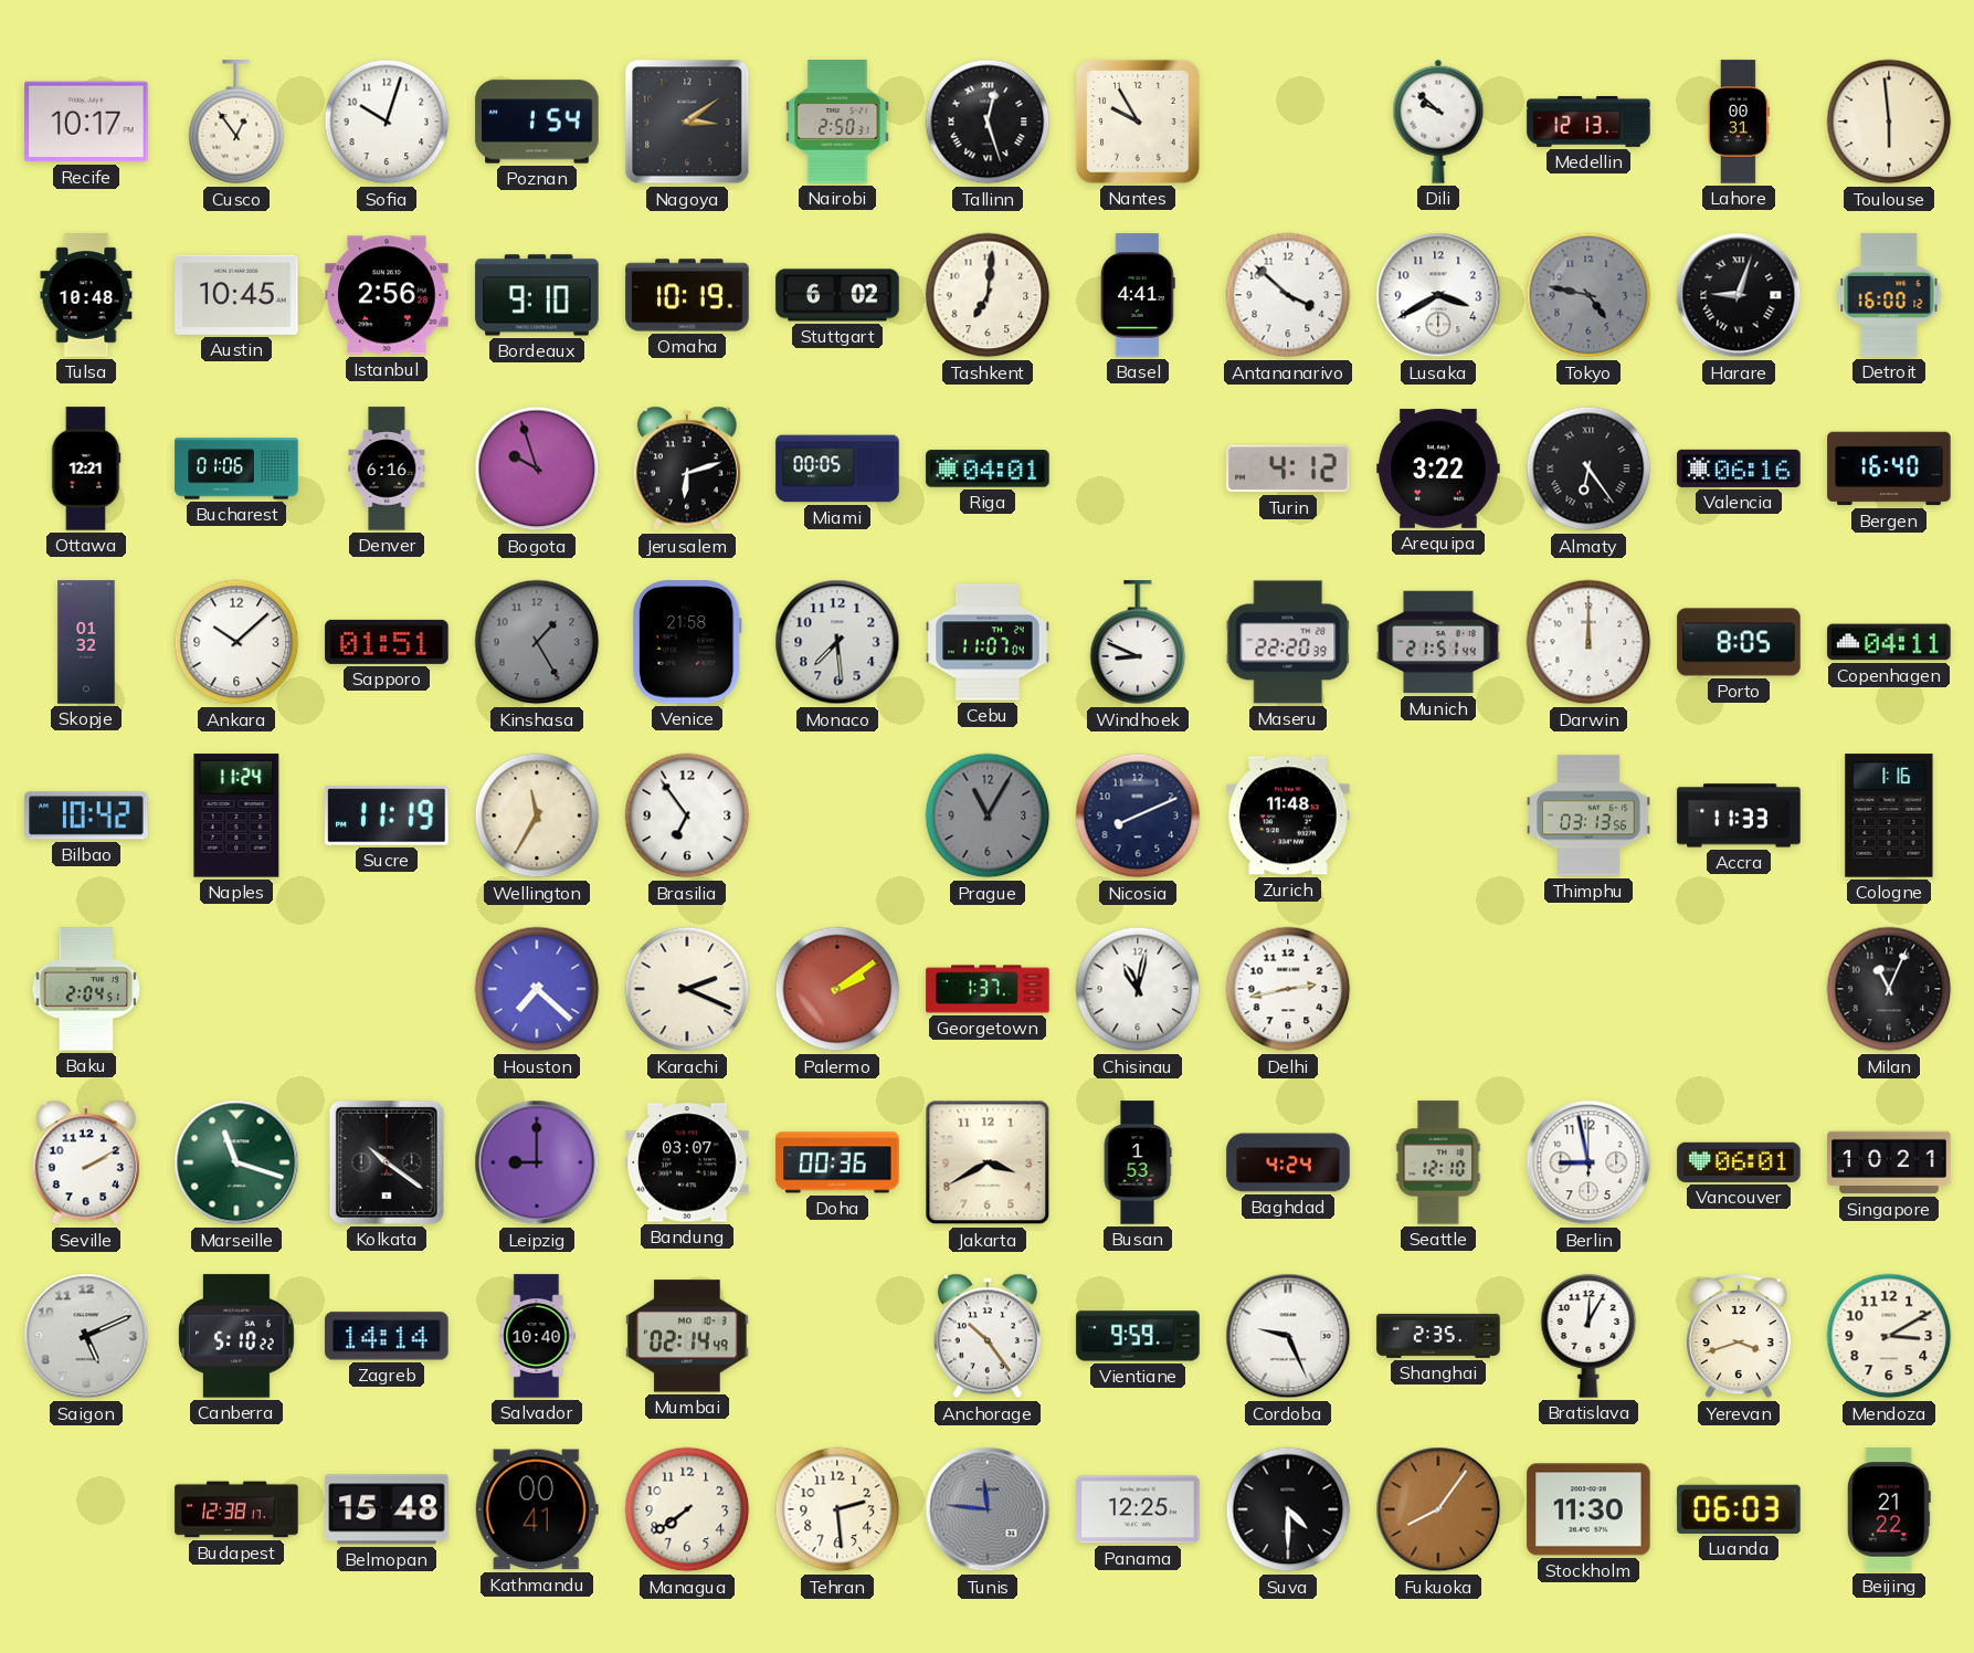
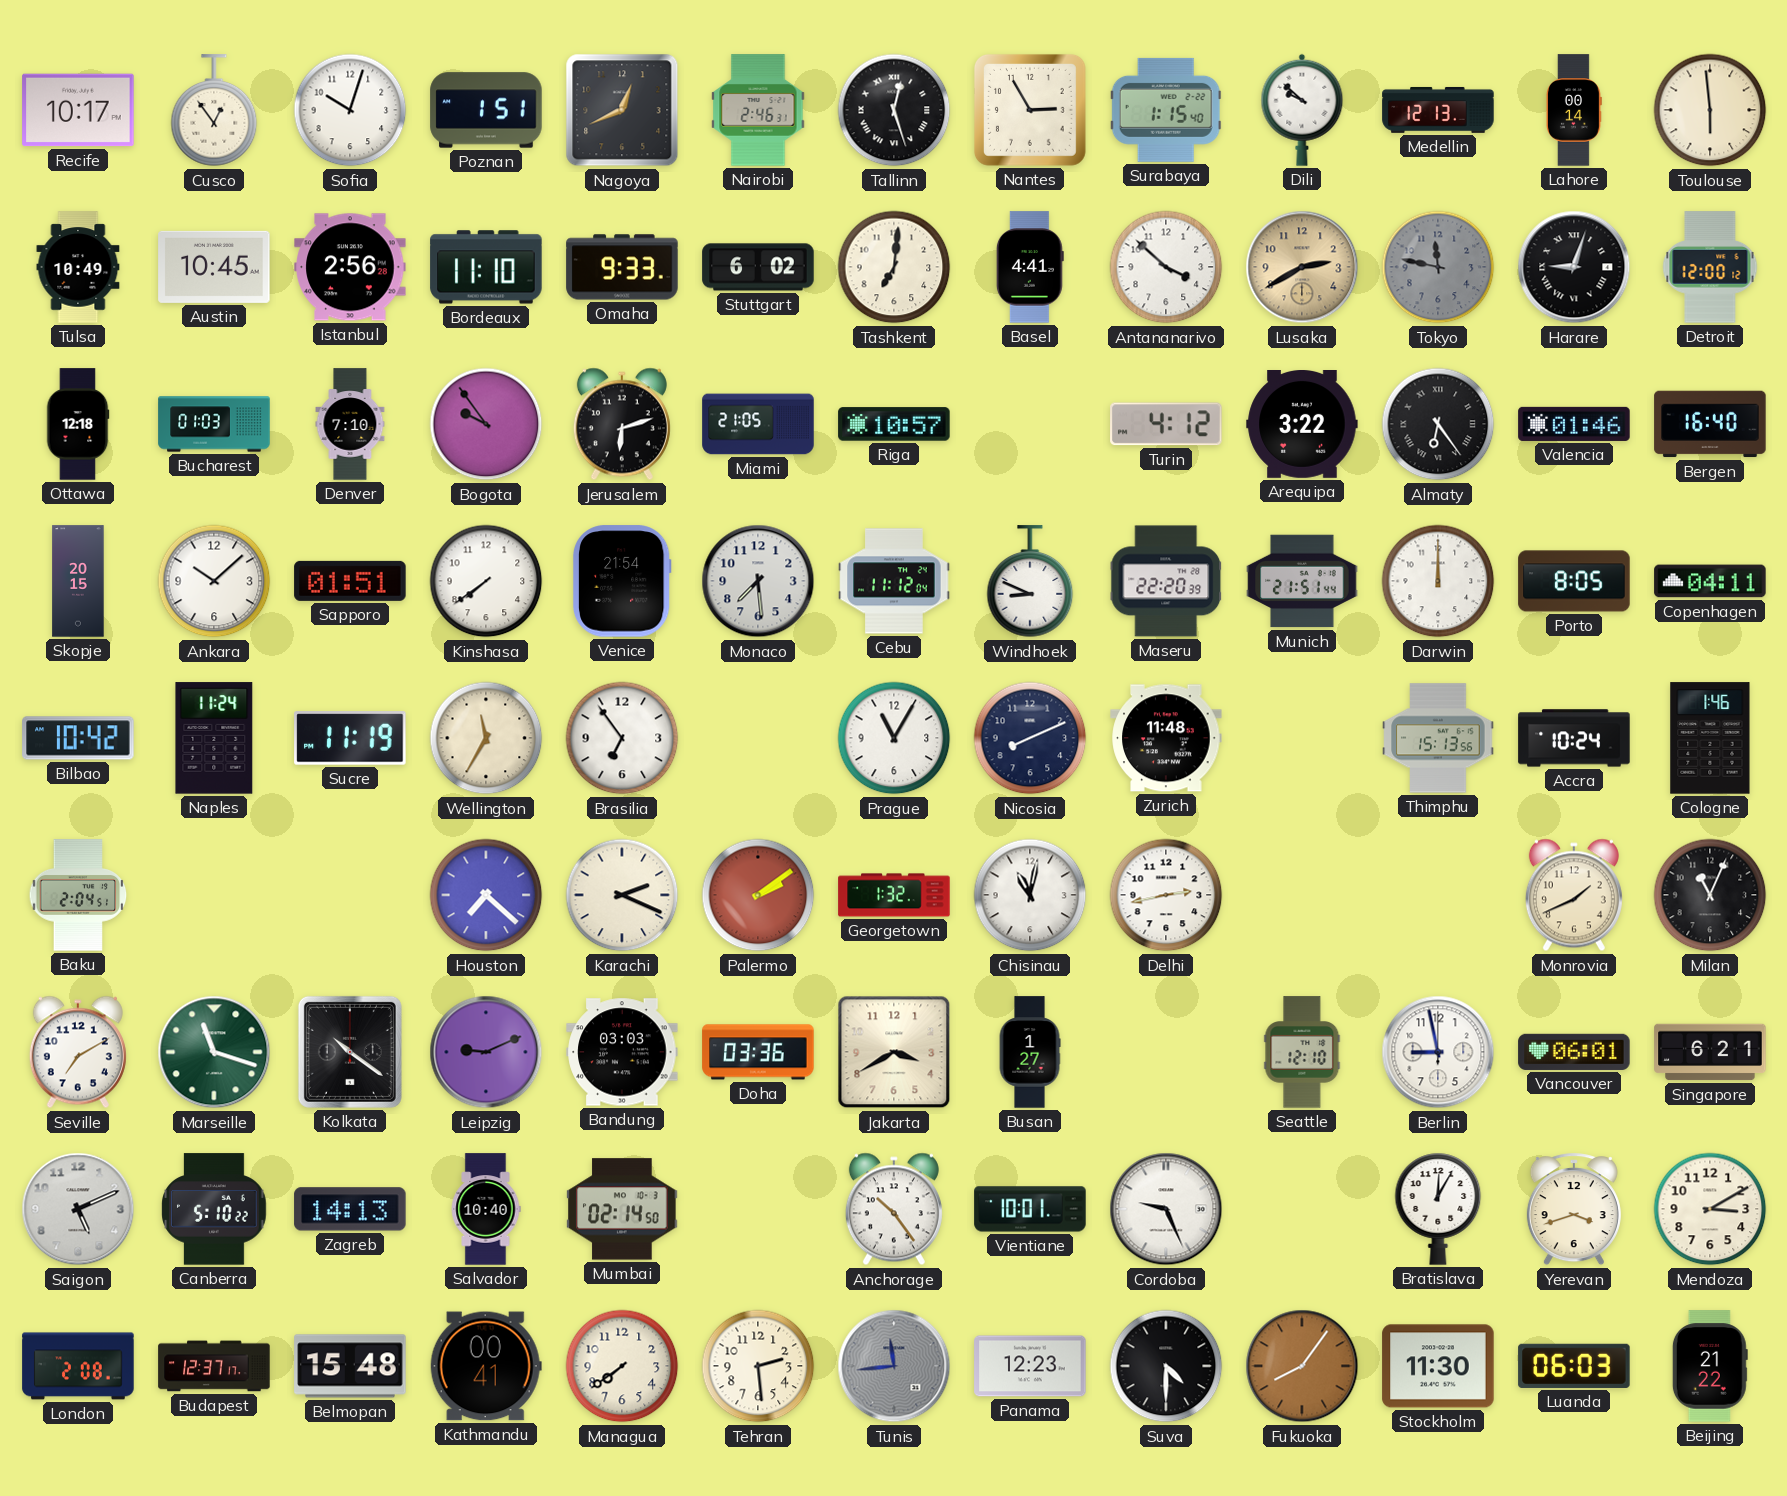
Poznan: 1:54 -> 1:51
Nagoya: 3:09 -> 12:41
Nairobi: 2:50 -> 2:46
Nantes: 9:55 -> 2:55
Surabaya: none -> 1:15
Lahore: 00:31 -> 00:14
Tulsa: 10:48 -> 10:49
Bordeaux: 9:10 -> 11:10
Omaha: 10:19 -> 9:33
Lusaka: 3:40 -> 2:40
Lusaka dial: white -> champagne
Tokyo: 4:47 -> 11:47
Detroit: 16:00 -> 12:00
Ottawa: 12:21 -> 12:18
Bucharest: 01:06 -> 01:03
Denver: 6:16 -> 7:10
Bogota: 9:57 -> 9:54
Miami: 00:05 -> 21:05
Riga: 04:01 -> 10:57
Valencia: 06:16 -> 01:46
Skopje: 01:32 -> 20:15
Kinshasa: 1:25 -> 7:39
Kinshasa dial: grey -> white
Venice: 21:58 -> 21:54
Cebu: 11:07 -> 11:12
Prague dial: grey -> white
Thimphu: 03:13 -> 15:13
Accra: 11:33 -> 10:24
Cologne: 1:16 -> 1:46
Georgetown: 1:37 -> 1:32
Monrovia: none -> 1:41
Seville: 2:10 -> 7:10
Leipzig: 9:00 -> 9:11
Bandung: 03:07 -> 03:03
Doha: 00:36 -> 03:36
Busan: 1:53 -> 1:27
Baghdad: 4:24 -> none
Singapore: 10:21 -> 6:21
Zagreb: 14:14 -> 14:13
Mumbai: 02:14:49 -> 02:14:50
Vientiane: 9:59 -> 10:01
Shanghai: 2:35 -> none
London: none -> 2:08
Budapest: 12:38 -> 12:37
Tunis: 11:46 -> 11:44
Panama: 12:25 -> 12:23
